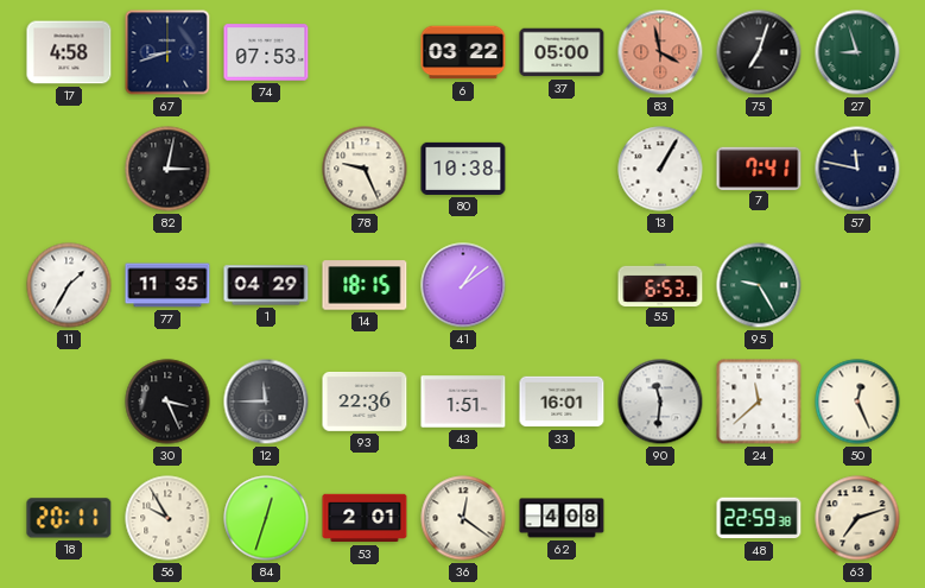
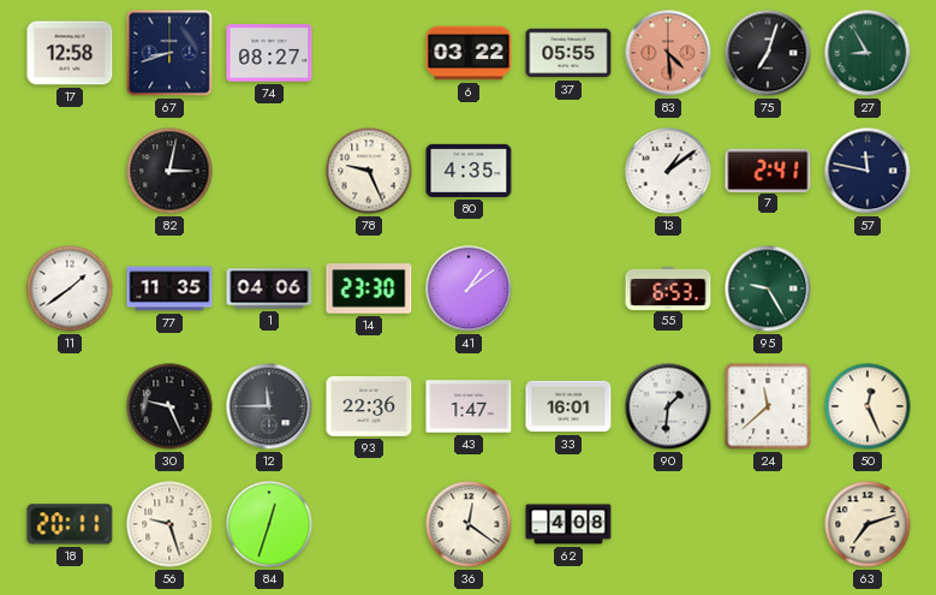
17: 4:58 -> 12:58
74: 07:53 -> 08:27
37: 05:00 -> 05:55
83: 3:58 -> 4:29
27: 8:57 -> 8:55
80: 10:38 -> 4:35
13: 1:05 -> 1:09
7: 7:41 -> 2:41
11: 1:35 -> 1:39
1: 04:29 -> 04:06
14: 18:15 -> 23:30
30: 3:26 -> 9:26
43: 1:51 -> 1:47
90: 11:31 -> 1:31
56: 9:55 -> 9:27
53: 2:01 -> none
48: 22:59 -> none
